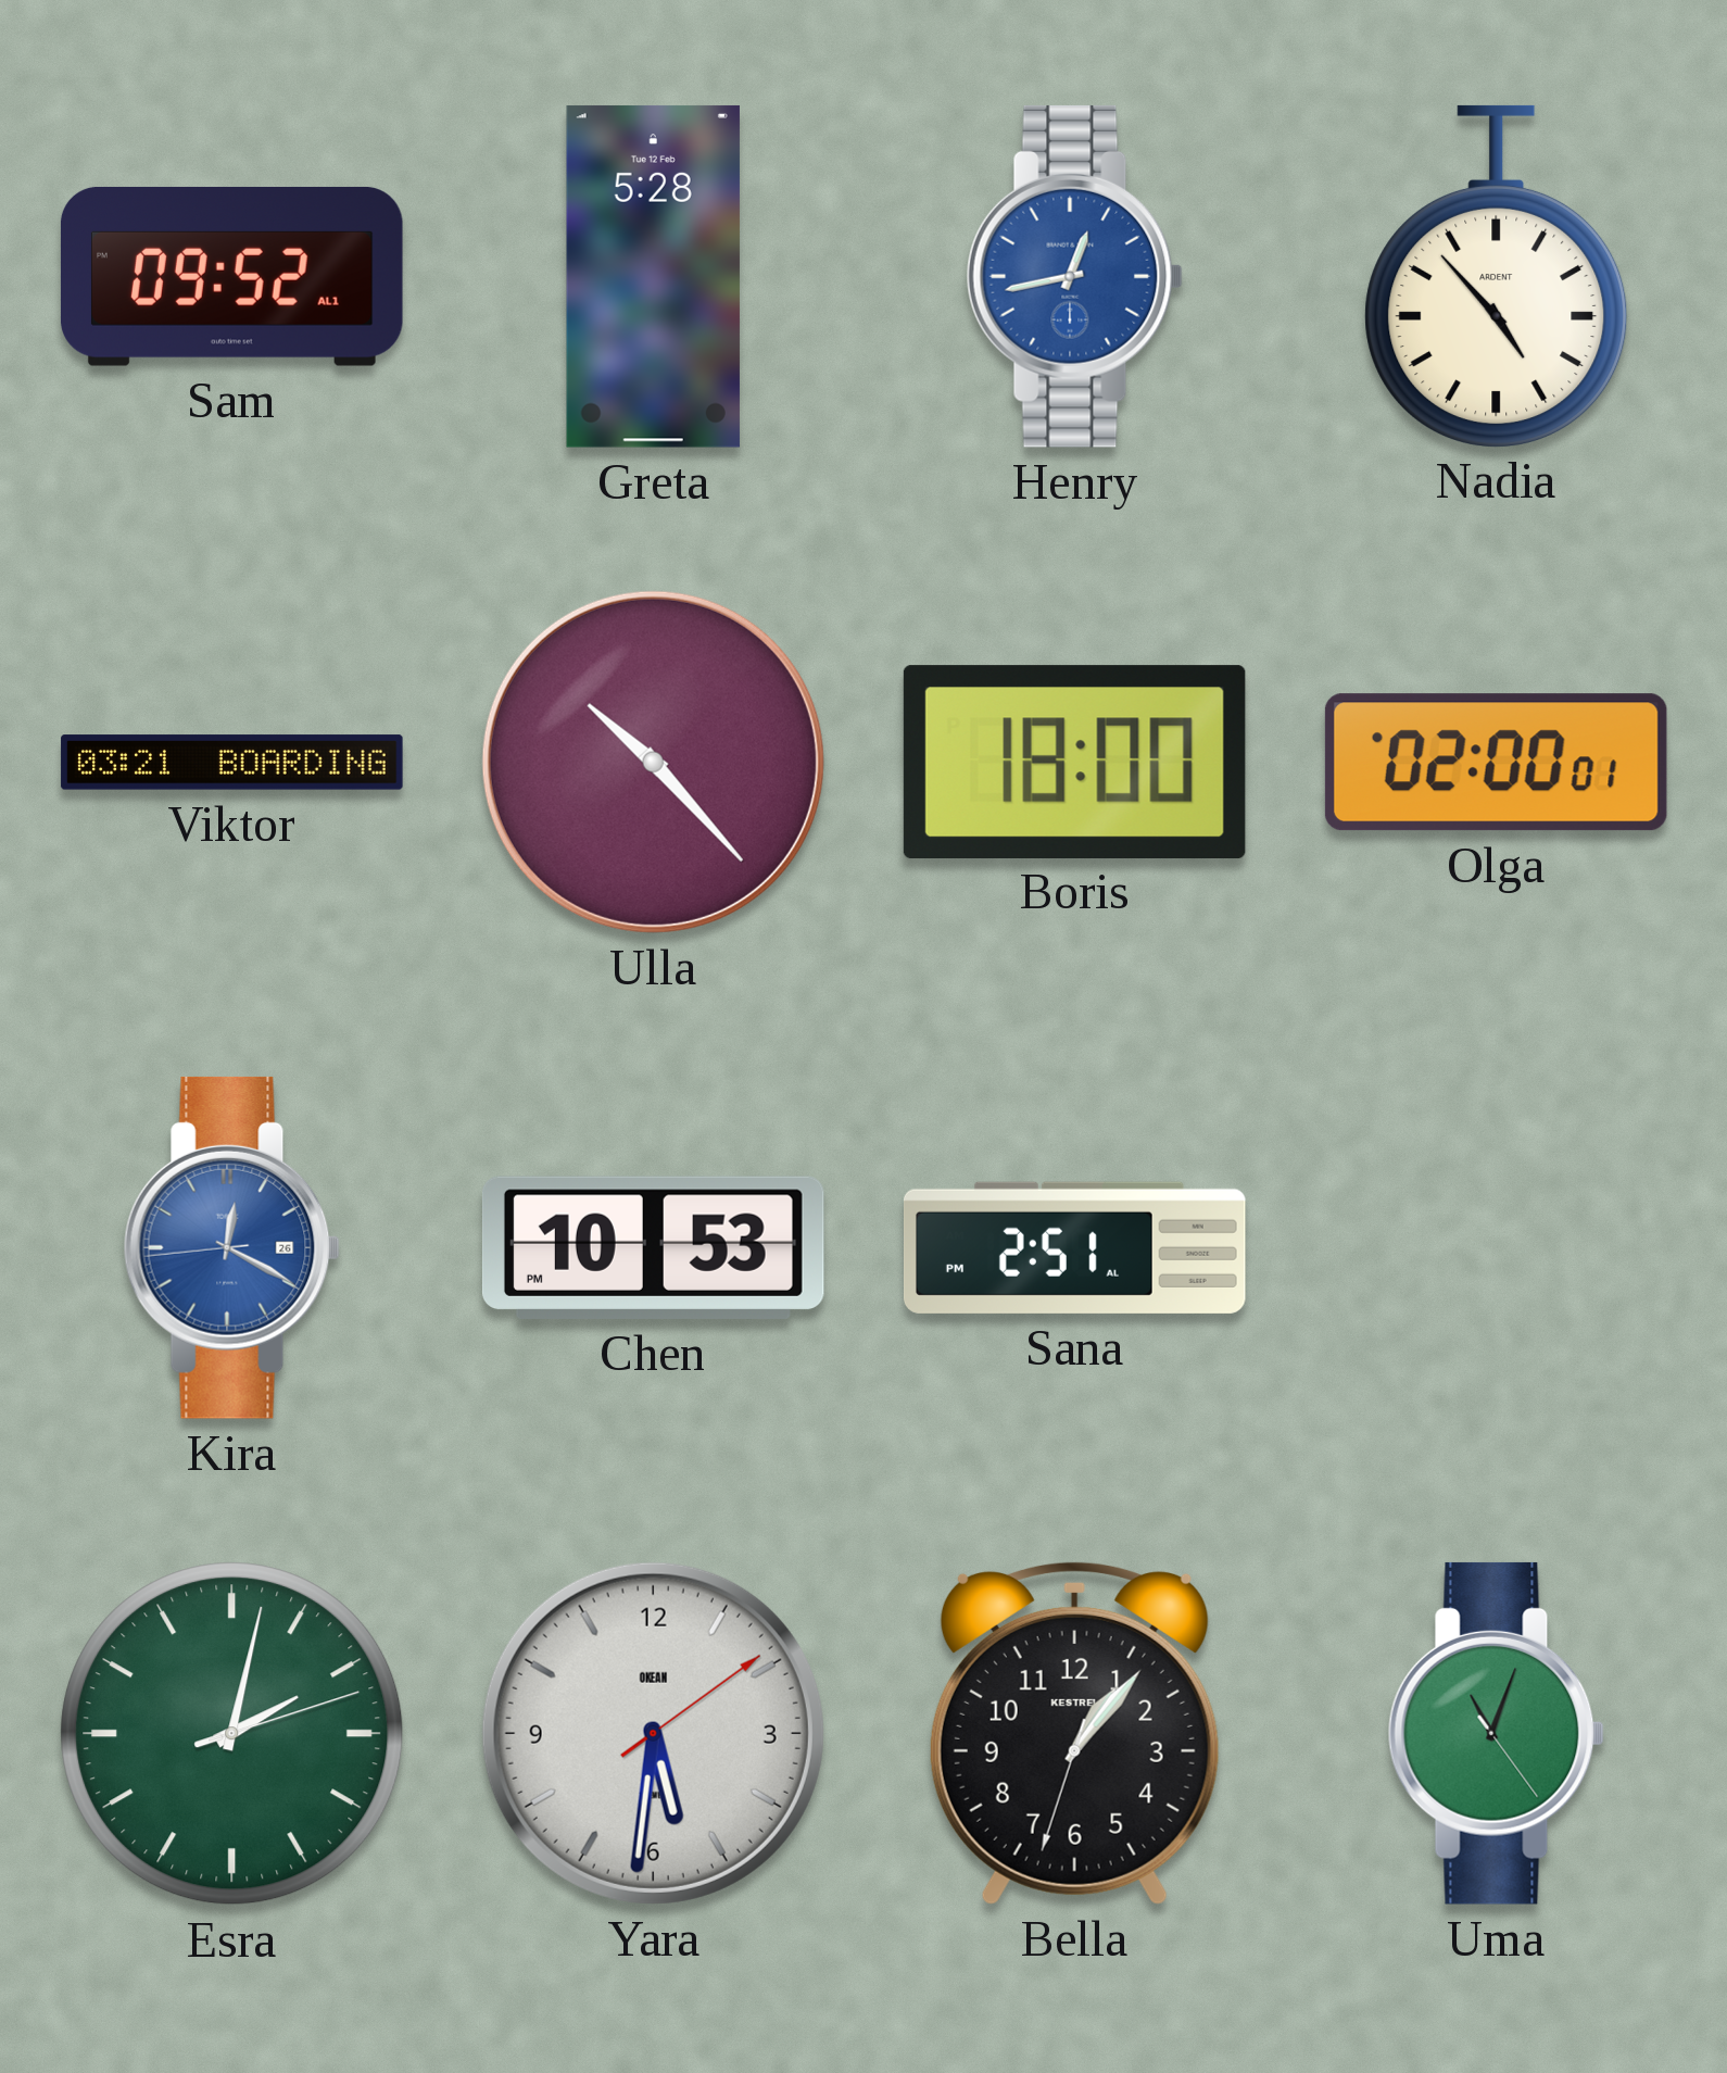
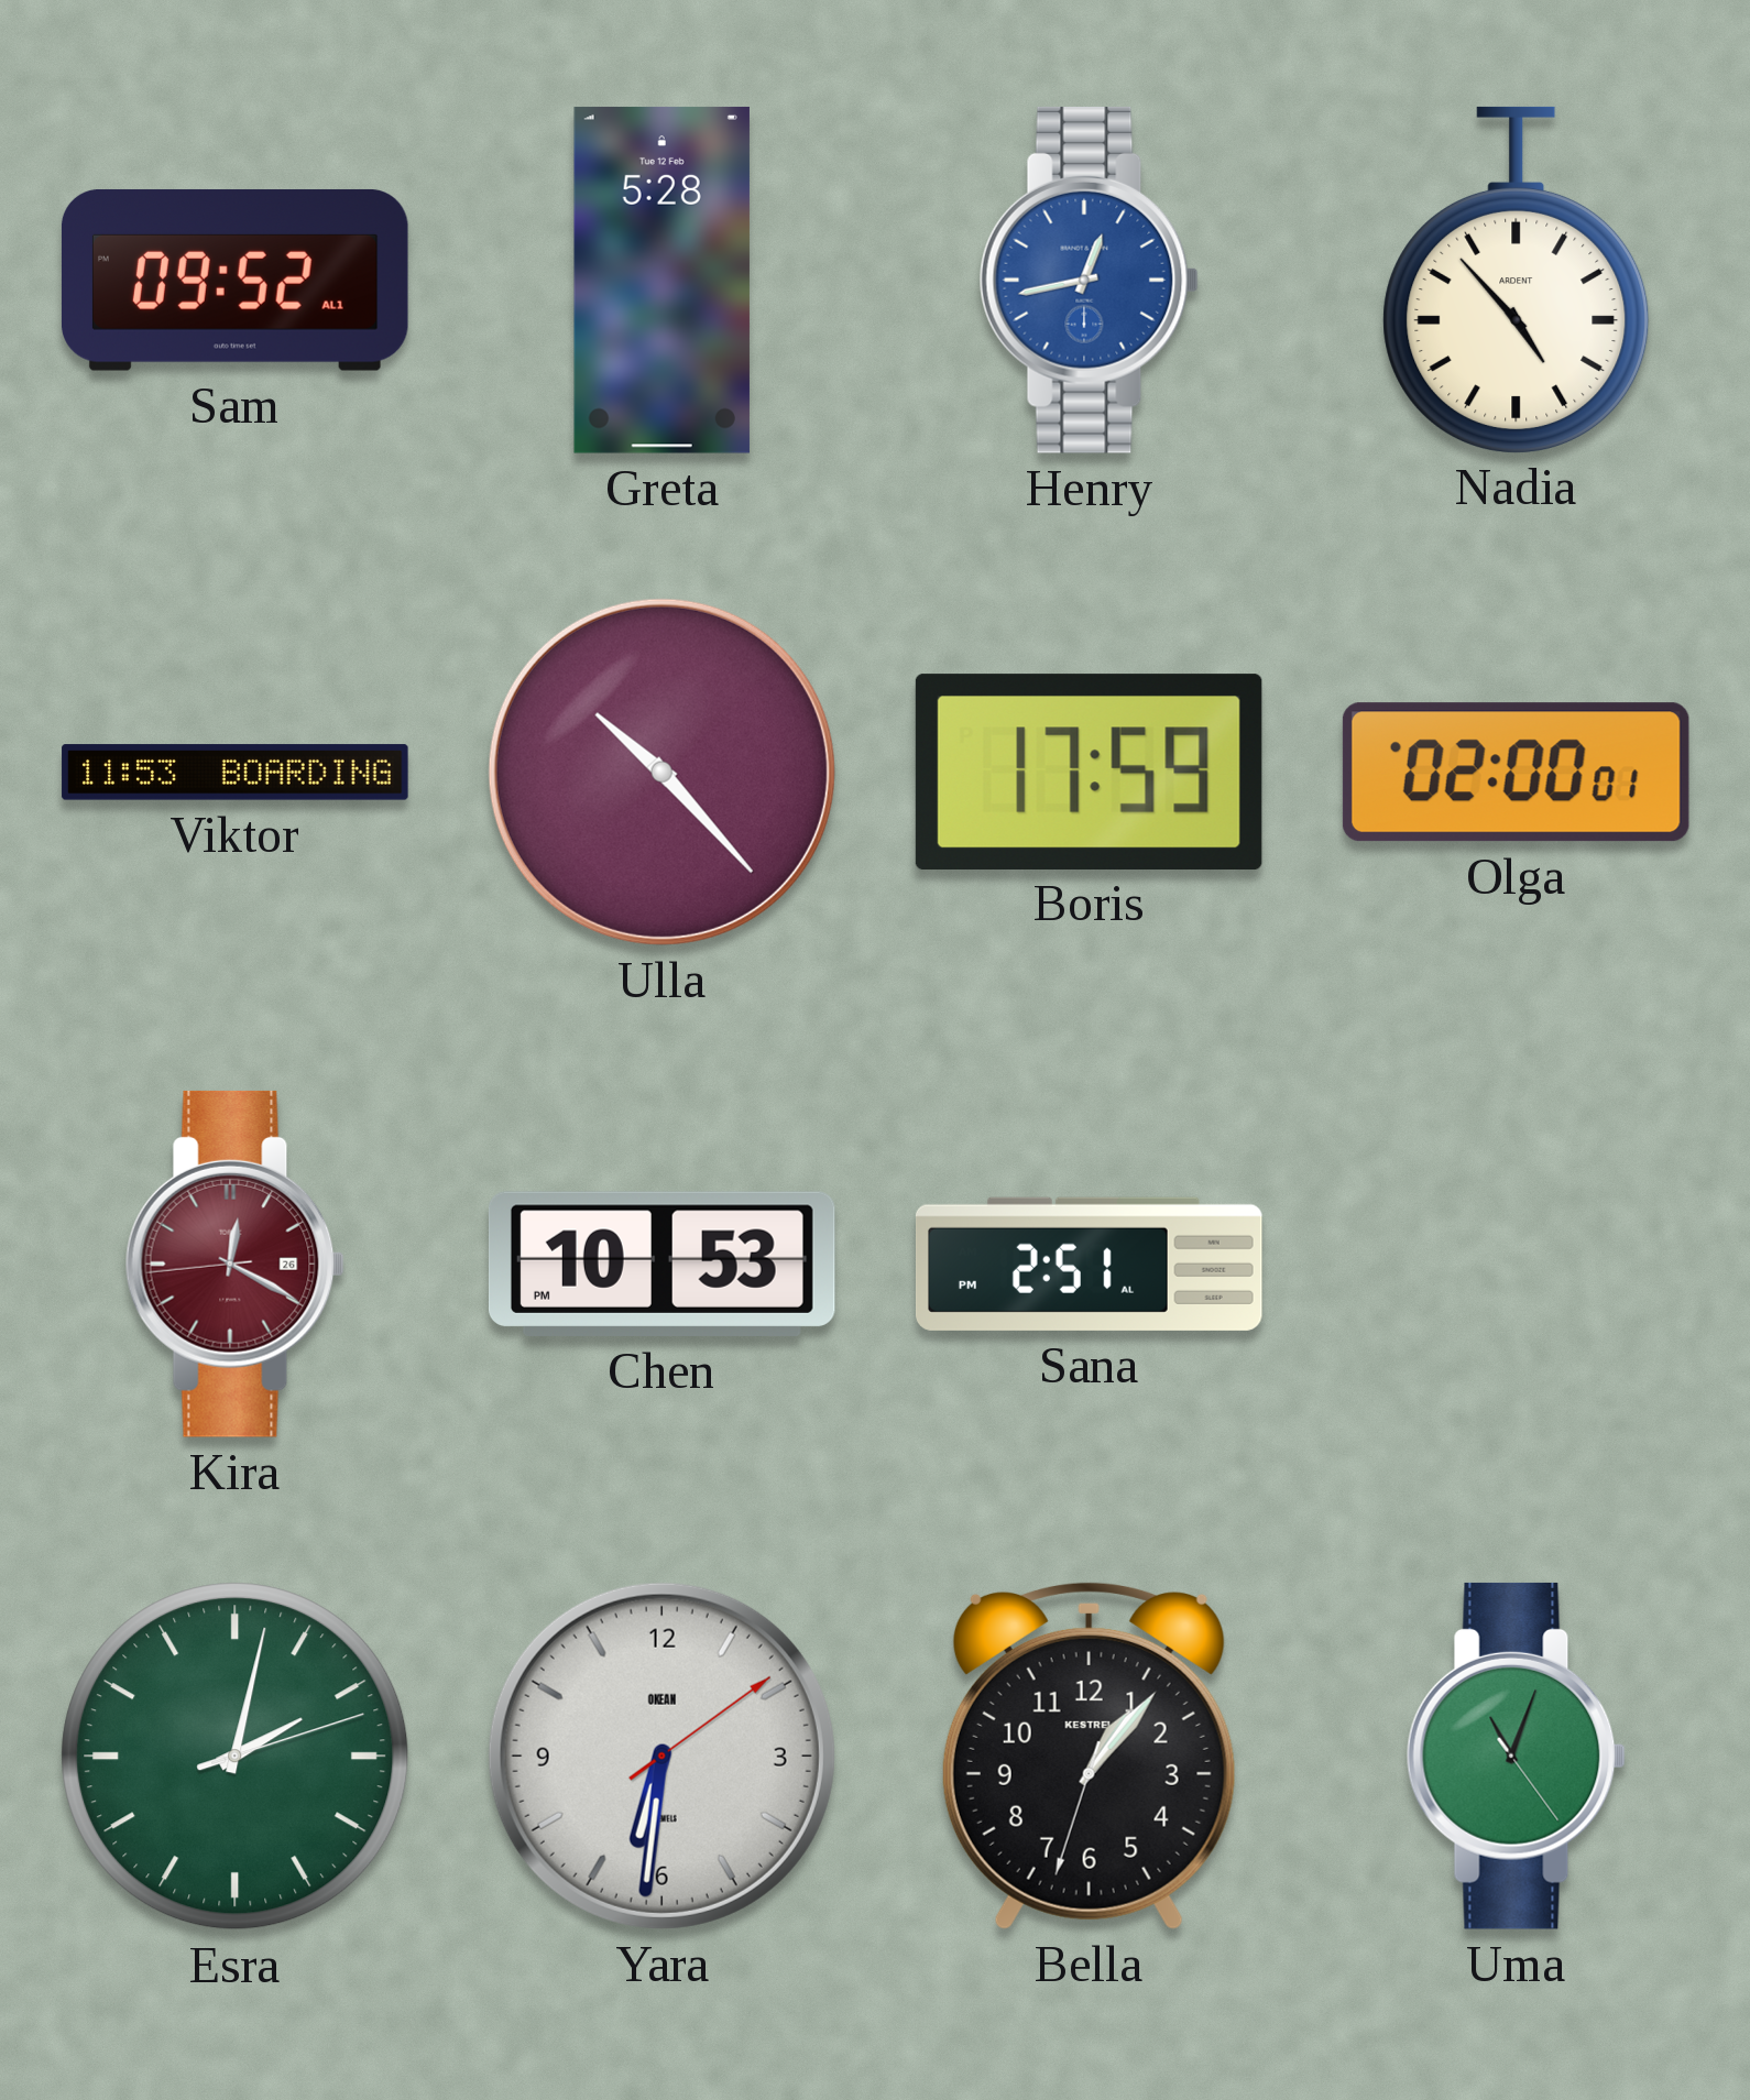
Viktor: 03:21 -> 11:53
Boris: 18:00 -> 17:59
Kira dial: blue -> burgundy
Yara: 5:31 -> 6:31
